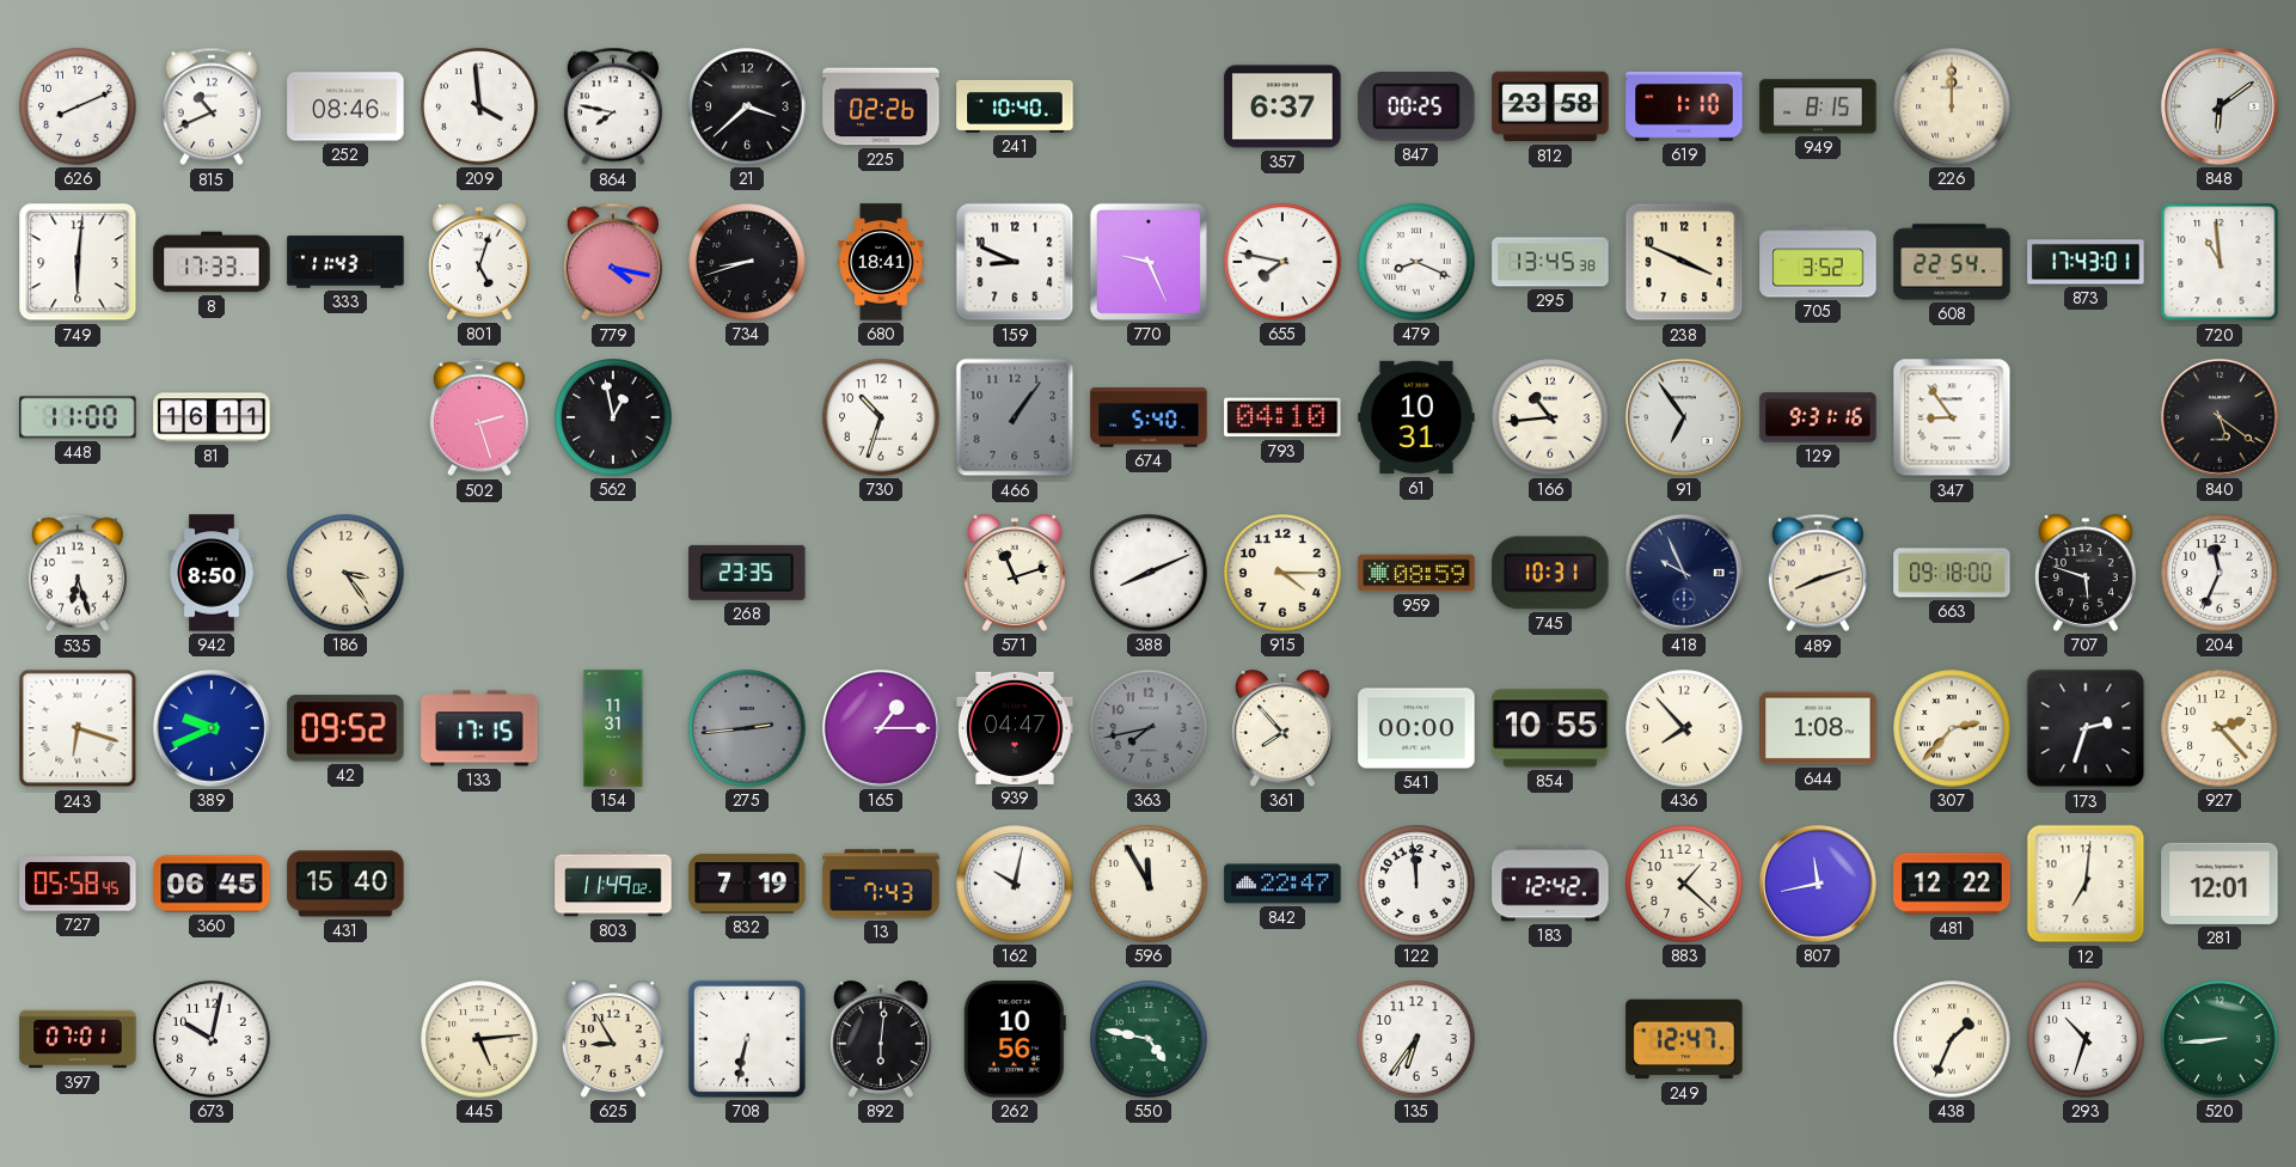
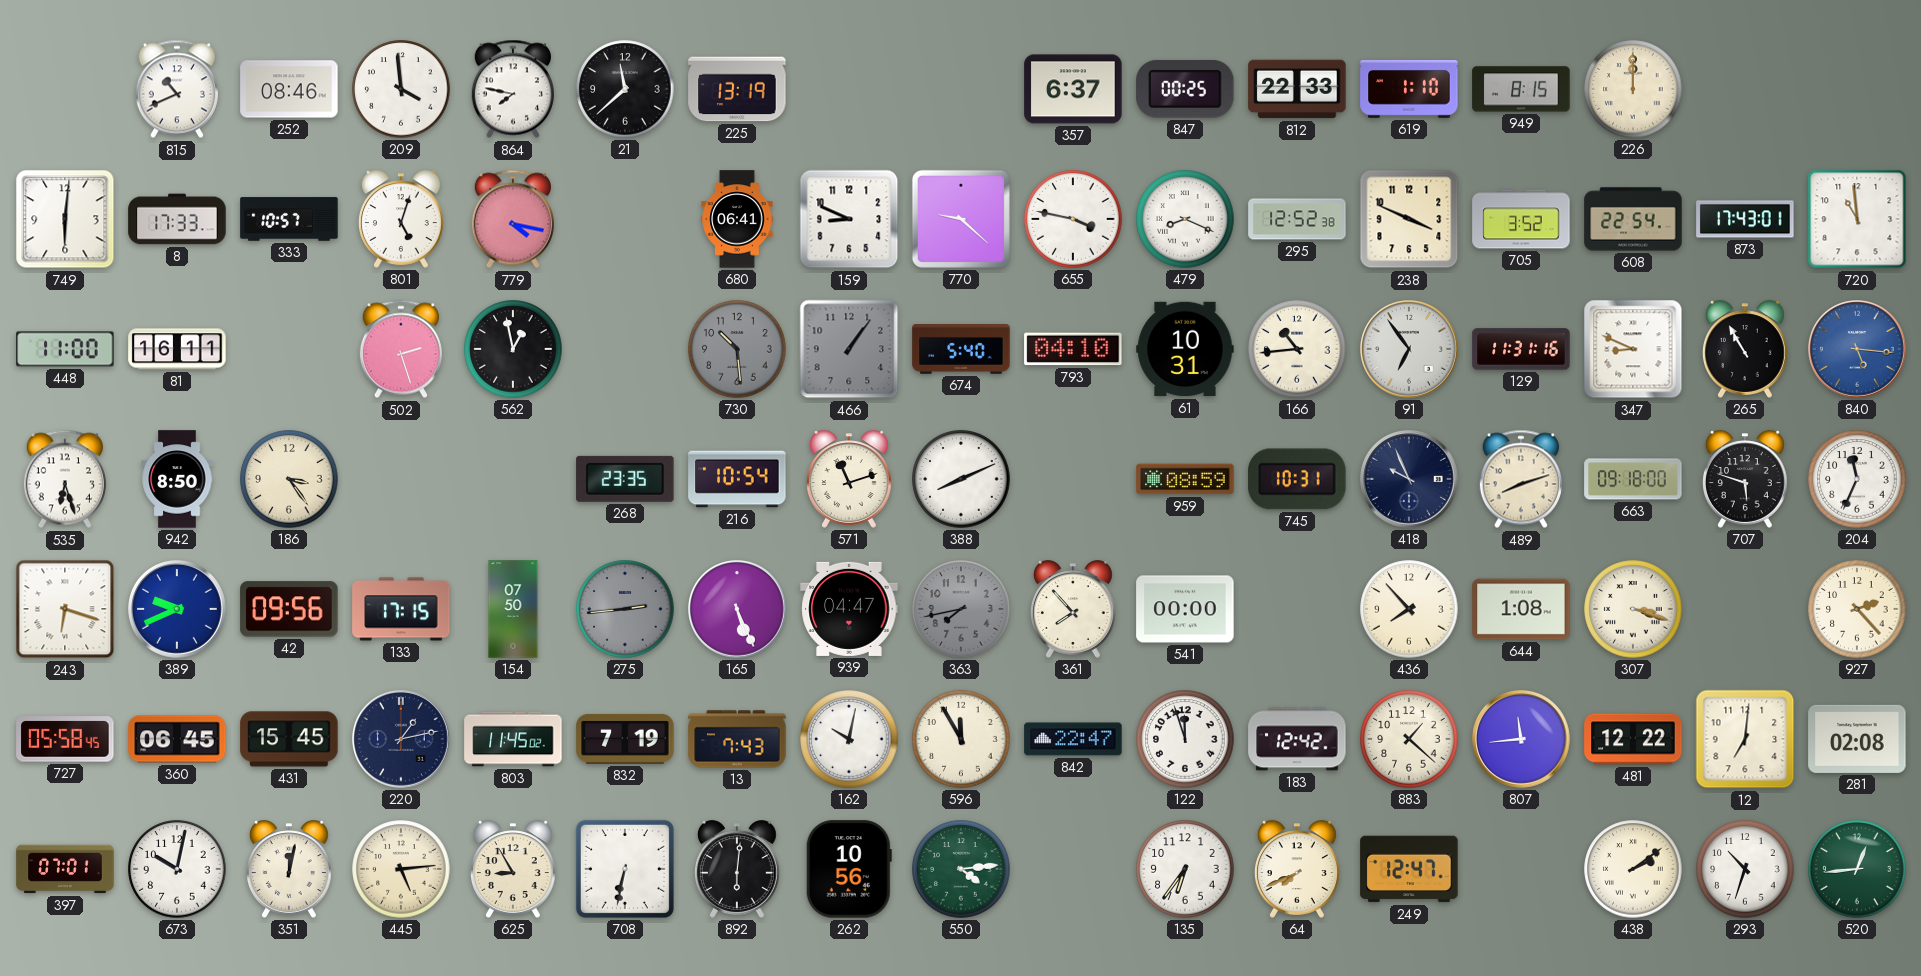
626: 8:11 -> none
21: 3:38 -> 11:38
225: 02:26 -> 13:19
241: 10:40 -> none
812: 23:58 -> 22:33
848: 6:09 -> none
333: 11:43 -> 10:57
734: 8:42 -> none
680: 18:41 -> 06:41
770: 9:26 -> 9:22
655: 7:47 -> 3:47
295: 13:45 -> 12:52
730: 10:33 -> 10:29
730 dial: white -> grey
129: 9:31 -> 11:31
347: 8:54 -> 8:49
265: none -> 10:55
840: 5:21 -> 5:16
840 dial: black -> blue
216: none -> 10:54
915: 4:15 -> none
42: 09:52 -> 09:56
154: 11:31 -> 07:50
165: 1:15 -> 5:26
854: 10:55 -> none
307: 2:37 -> 3:18
173: 2:33 -> none
431: 15:40 -> 15:45
220: none -> 1:13
803: 11:49 -> 11:45
122: 11:59 -> 11:57
807: 11:43 -> 11:44
281: 12:01 -> 02:08
351: none -> 12:02
550: 4:47 -> 4:14
64: none -> 7:41
438: 1:34 -> 2:09
520: 8:44 -> 12:44
